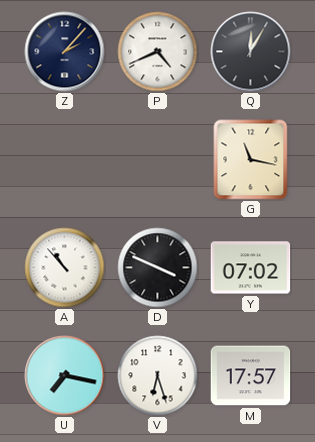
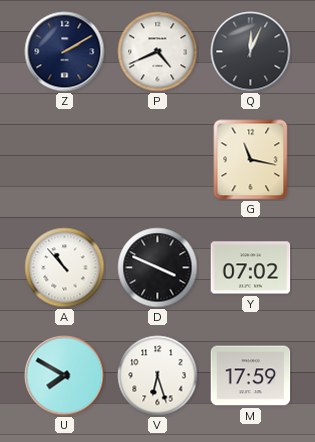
Z: 2:07 -> 2:10
Q: 12:05 -> 12:04
U: 7:17 -> 7:50
M: 17:57 -> 17:59
